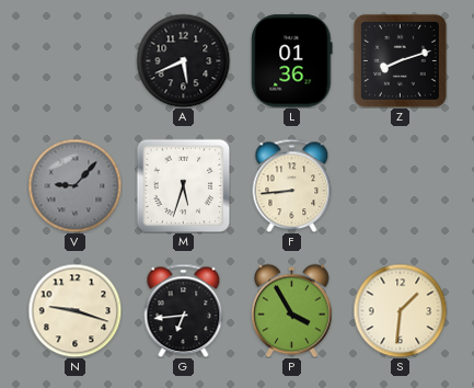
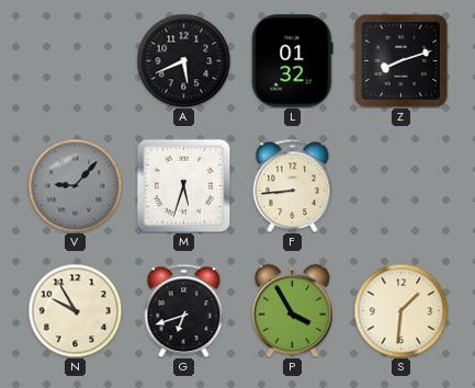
L: 01:36 -> 01:32
N: 9:18 -> 9:55
G: 6:44 -> 6:42
